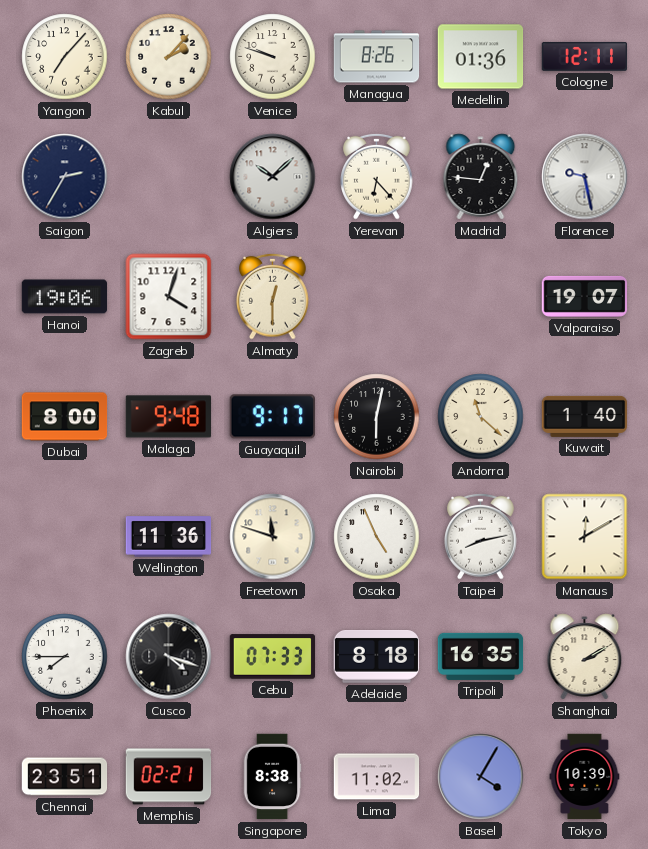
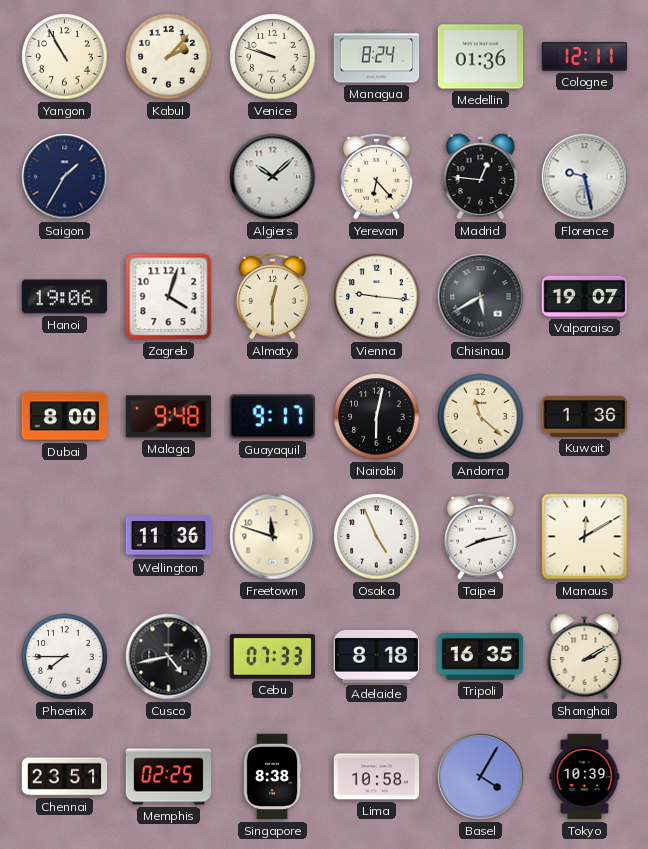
Yangon: 7:07 -> 10:55
Managua: 8:26 -> 8:24
Saigon: 2:35 -> 1:35
Vienna: none -> 9:16
Chisinau: none -> 5:40
Kuwait: 1:40 -> 1:36
Cusco: 4:18 -> 4:43
Memphis: 02:21 -> 02:25
Lima: 11:02 -> 10:58
